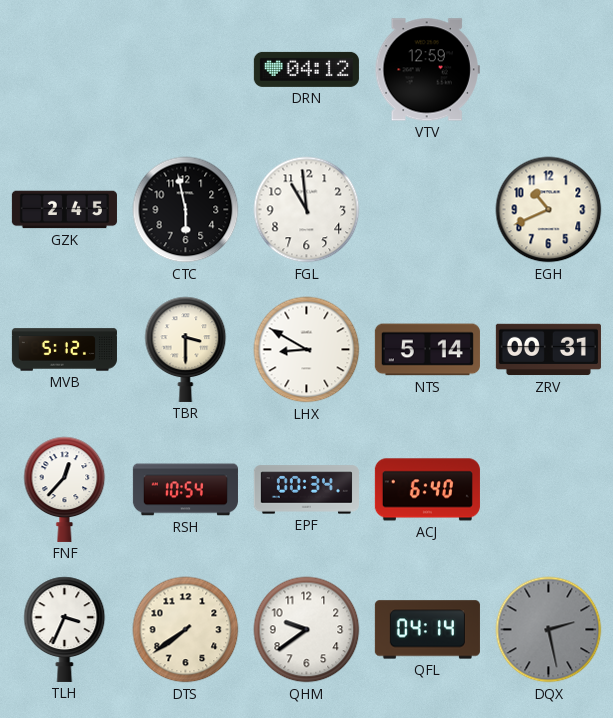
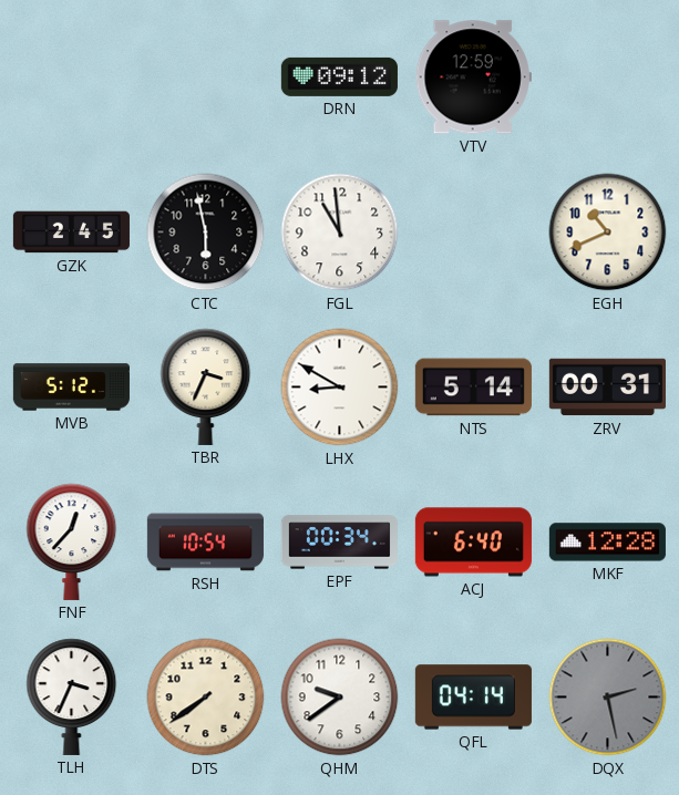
DRN: 04:12 -> 09:12
TBR: 3:30 -> 3:34
MKF: none -> 12:28
